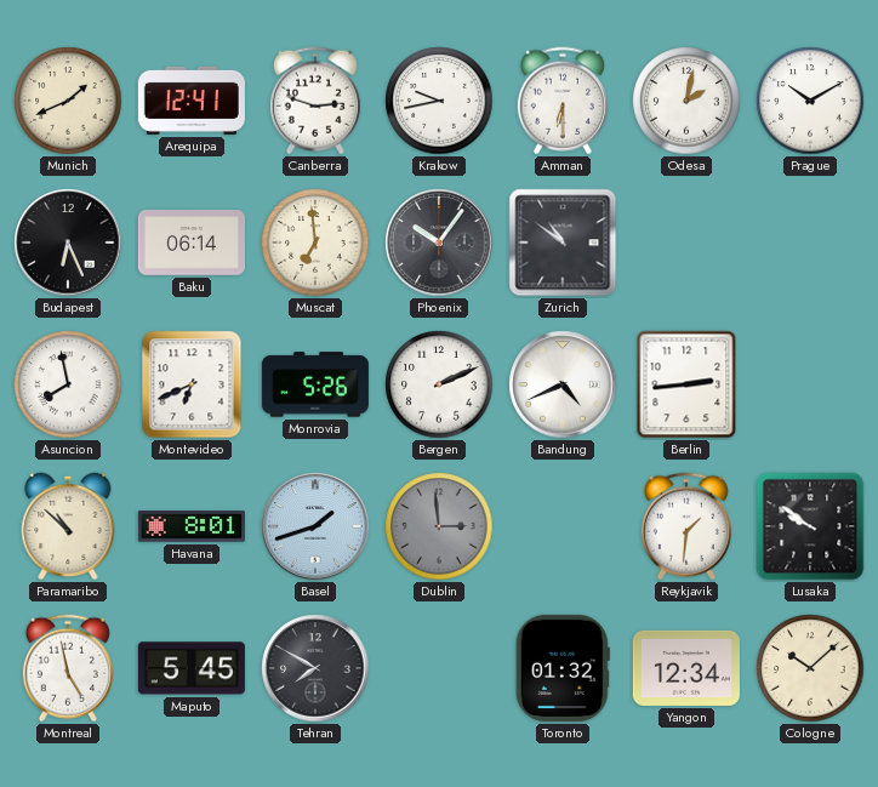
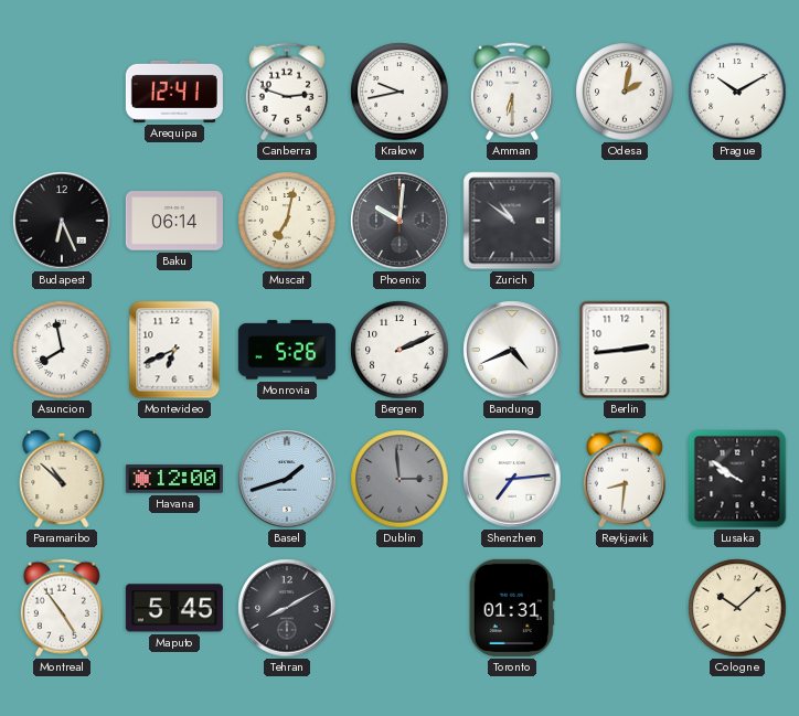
Munich: 1:41 -> none
Muscat: 6:59 -> 7:02
Phoenix: 10:06 -> 10:01
Havana: 8:01 -> 12:00
Shenzhen: none -> 7:14
Reykjavik: 1:31 -> 8:31
Montreal: 4:58 -> 4:54
Tehran: 7:50 -> 8:10
Toronto: 01:32 -> 01:31
Yangon: 12:34 -> none
